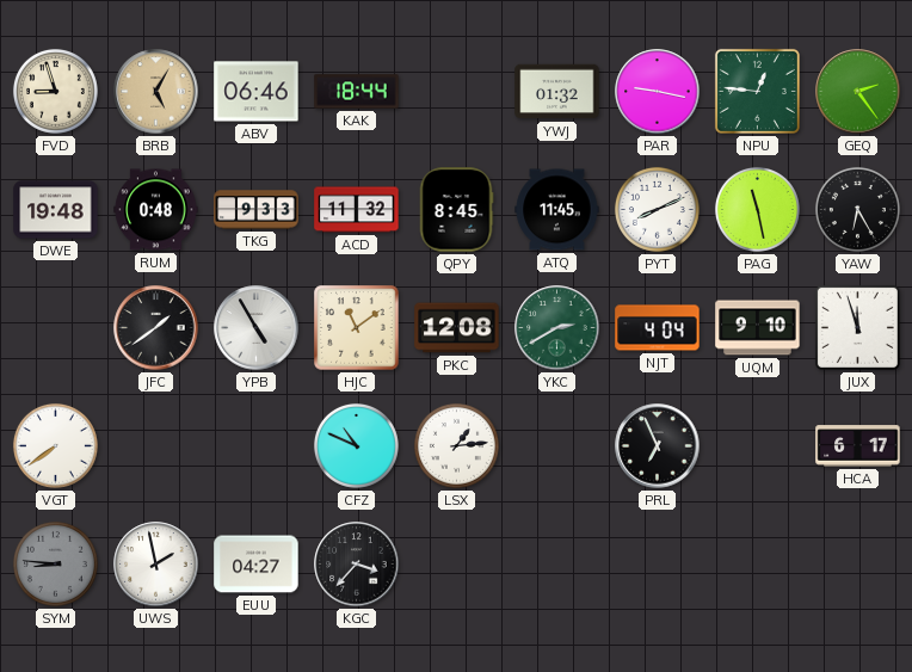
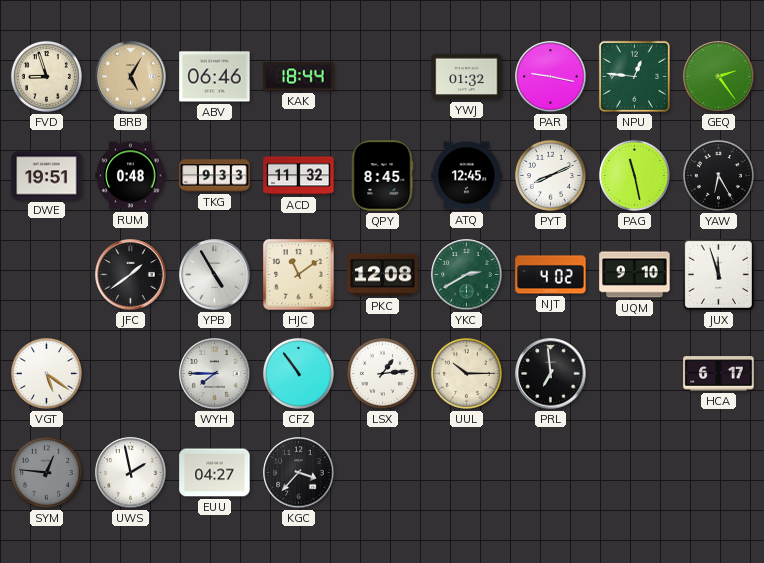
DWE: 19:48 -> 19:51
ATQ: 11:45 -> 12:45
NJT: 4:04 -> 4:02
VGT: 7:39 -> 5:21
WYH: none -> 7:45
CFZ: 10:49 -> 10:54
UUL: none -> 10:15
PRL: 6:56 -> 6:59
SYM: 8:46 -> 12:46
